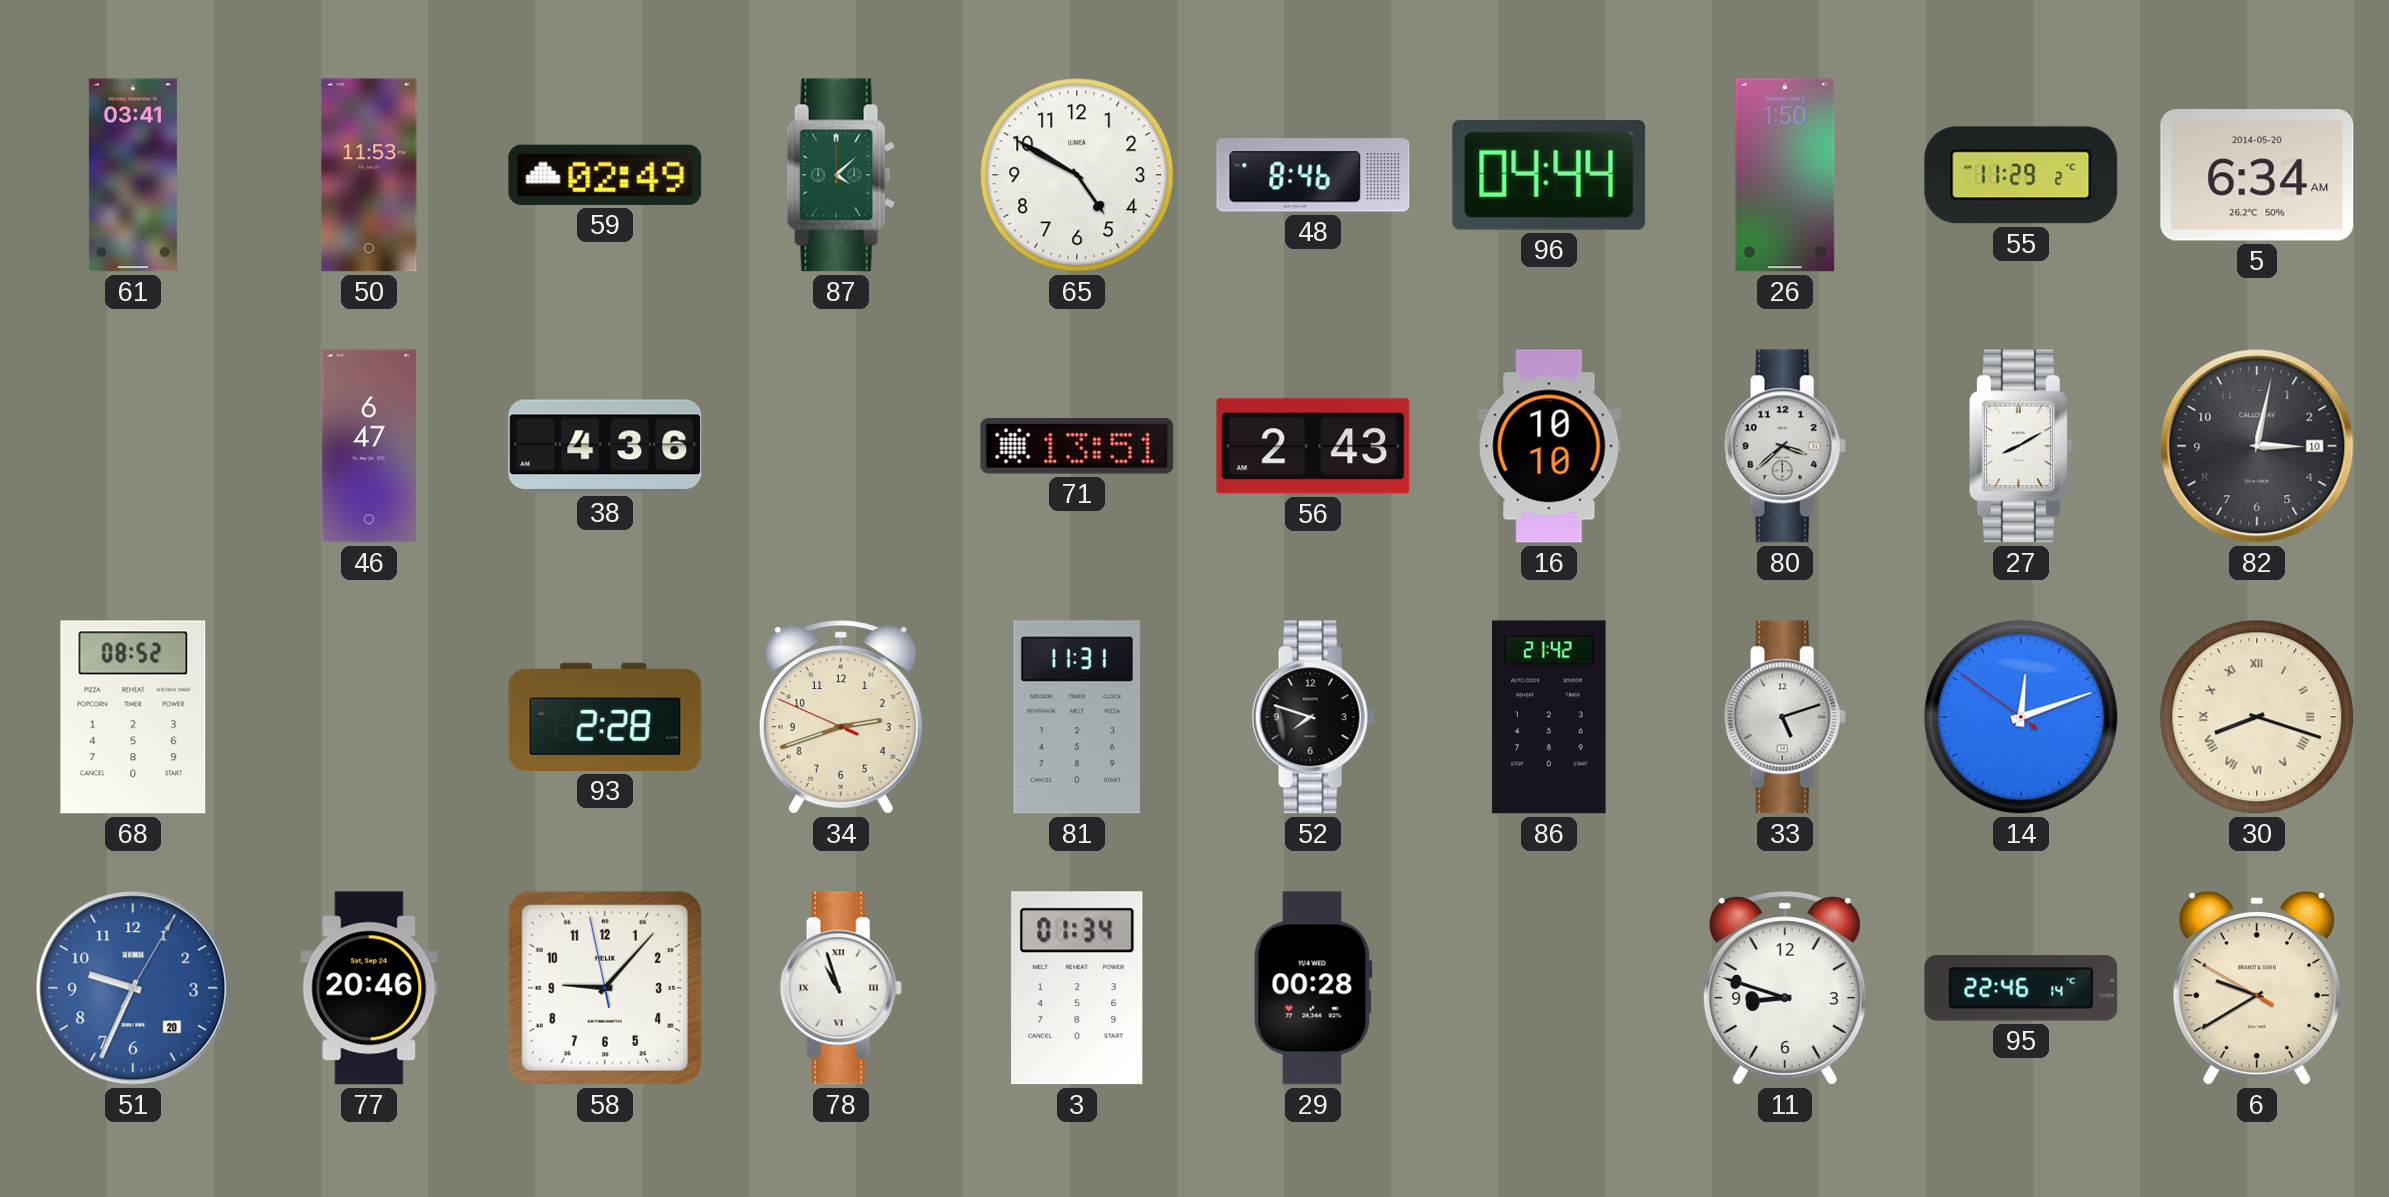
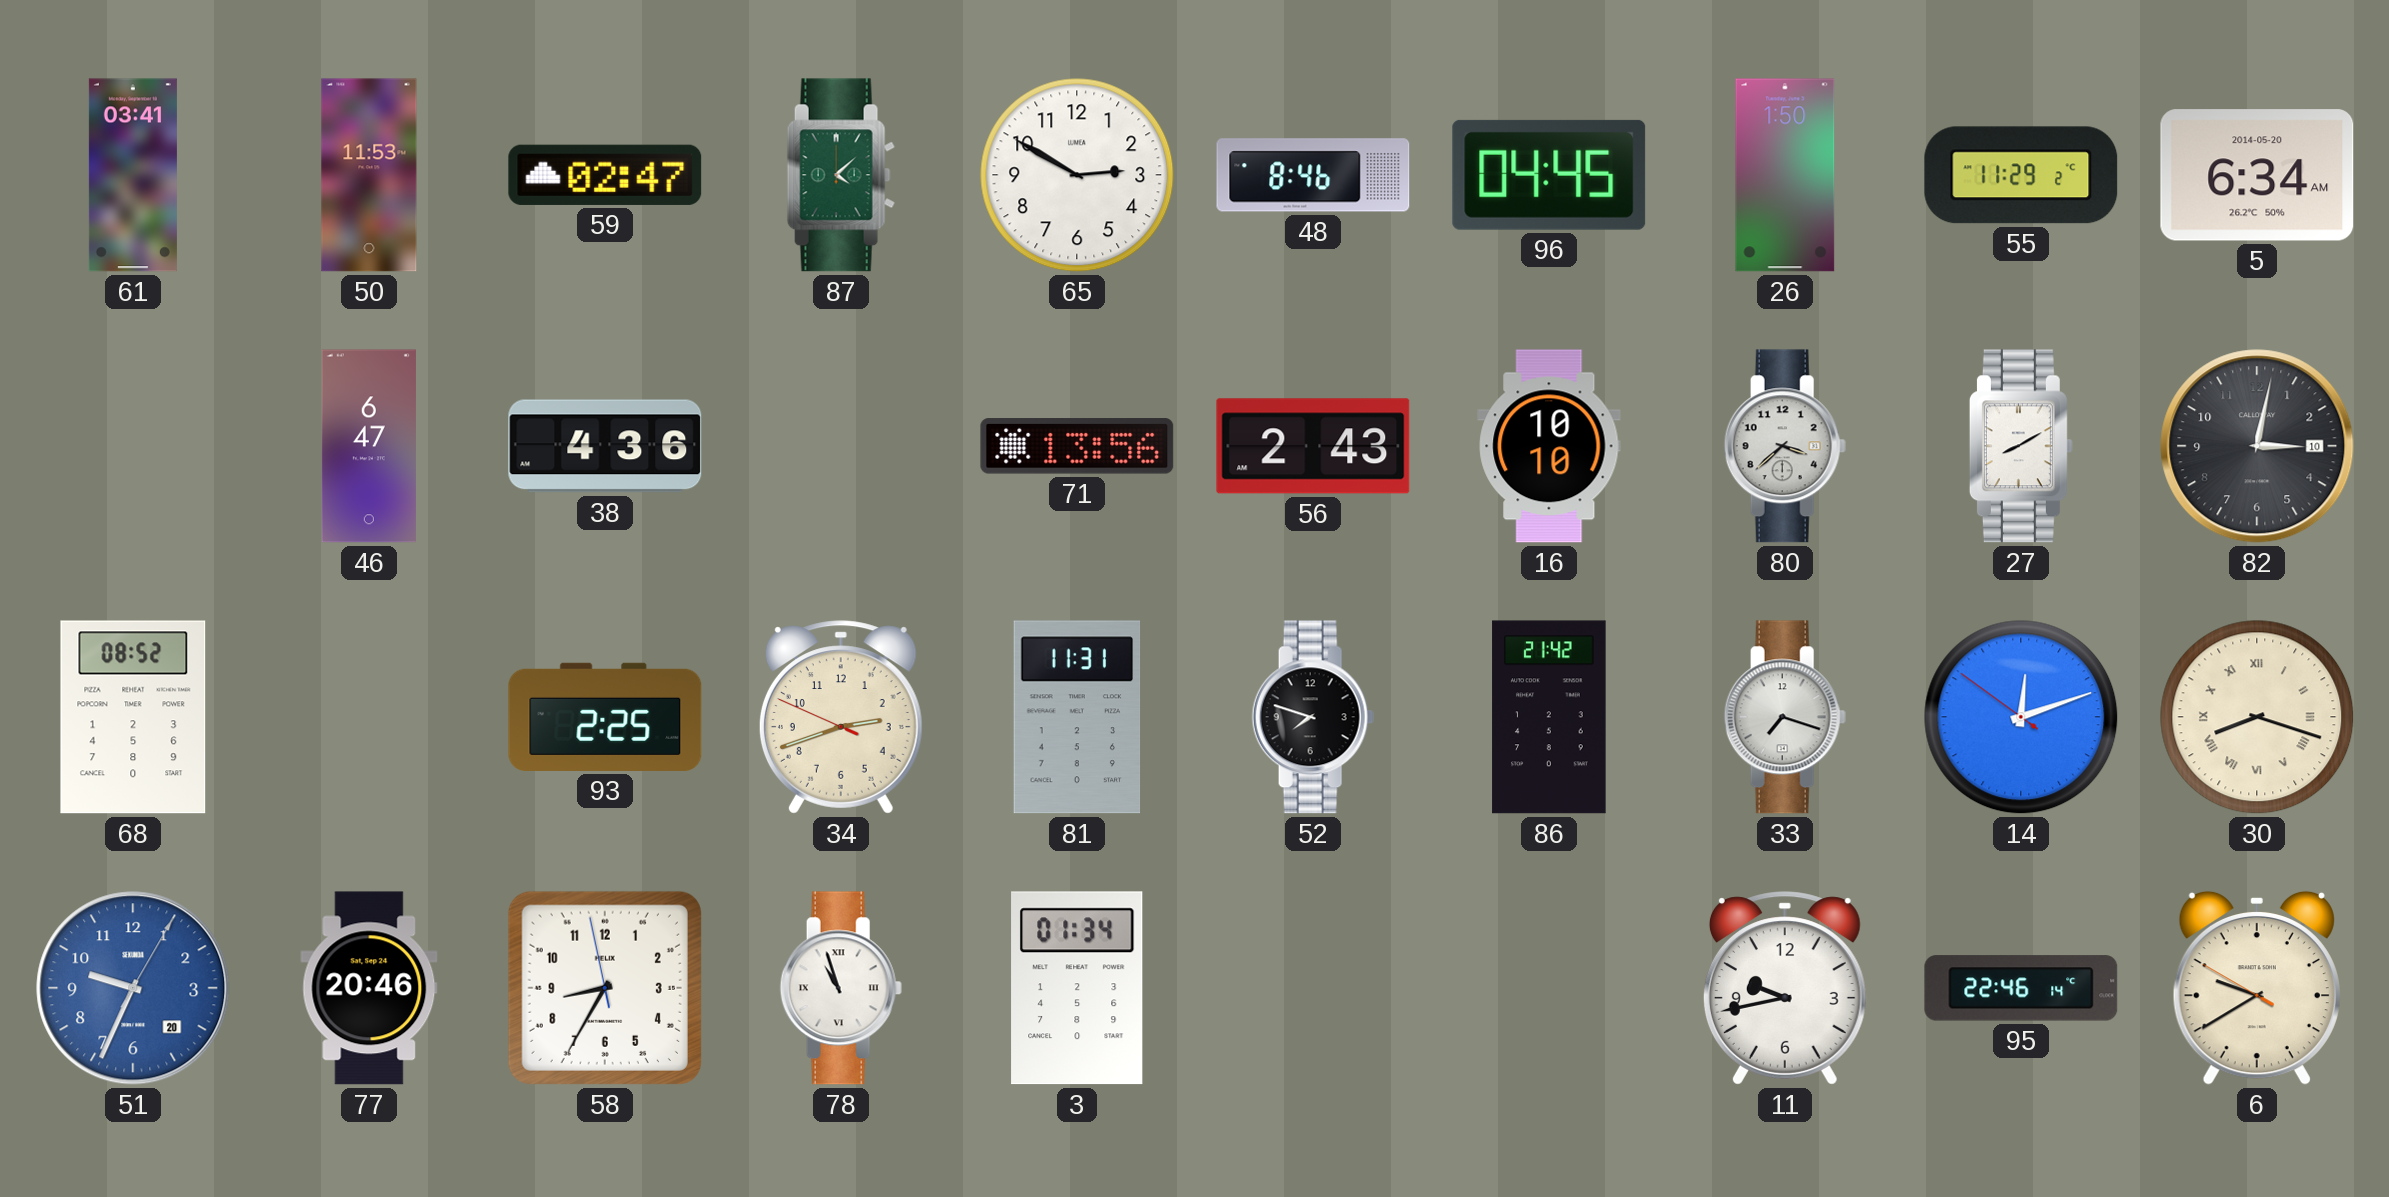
59: 02:49 -> 02:47
65: 4:50 -> 2:50
96: 04:44 -> 04:45
71: 13:51 -> 13:56
93: 2:28 -> 2:25
33: 5:12 -> 7:18
58: 9:06 -> 8:34
29: 00:28 -> none
11: 8:48 -> 9:43
